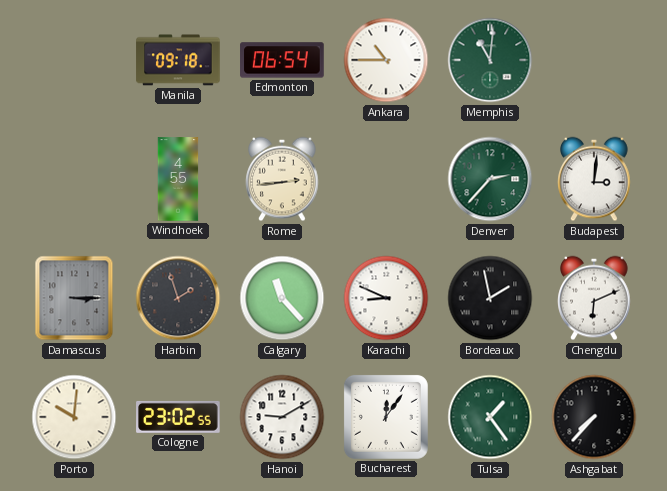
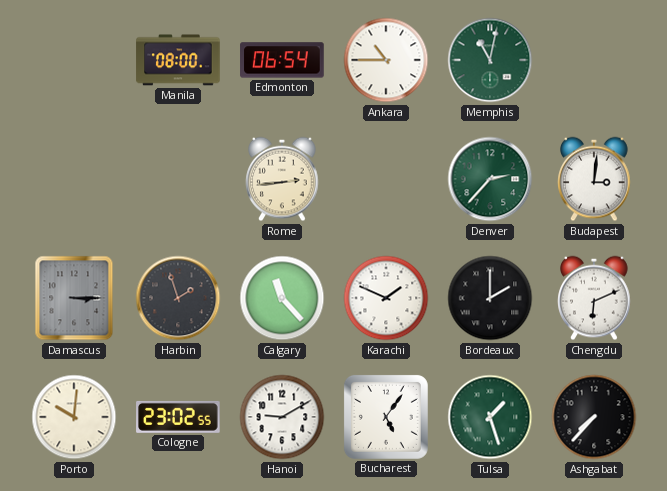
Manila: 09:18 -> 08:00
Memphis: 11:01 -> 11:02
Windhoek: 4:55 -> none
Karachi: 8:49 -> 1:49
Bordeaux: 1:58 -> 2:00
Bucharest: 12:06 -> 5:06
Tulsa: 1:24 -> 1:27
